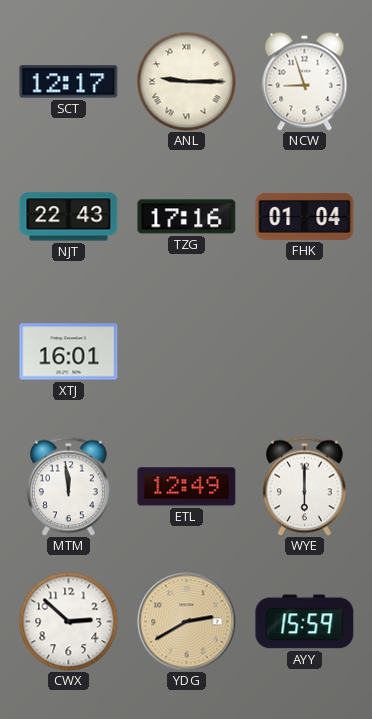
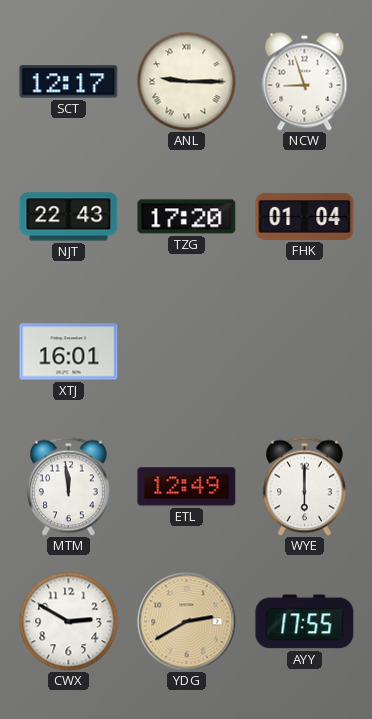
TZG: 17:16 -> 17:20
CWX: 2:52 -> 2:50
AYY: 15:59 -> 17:55
